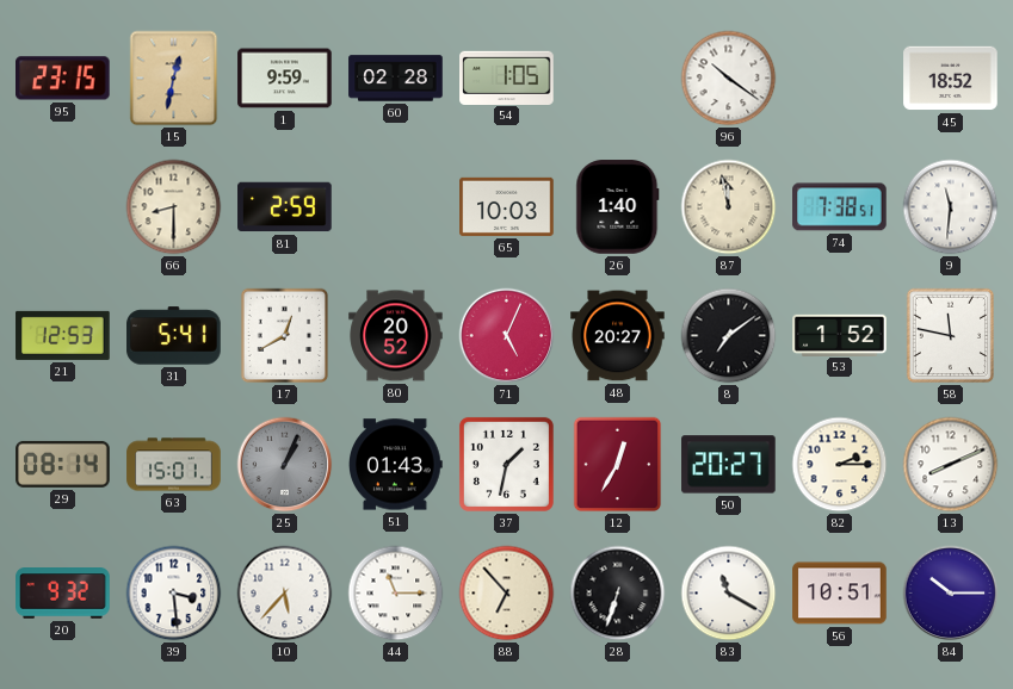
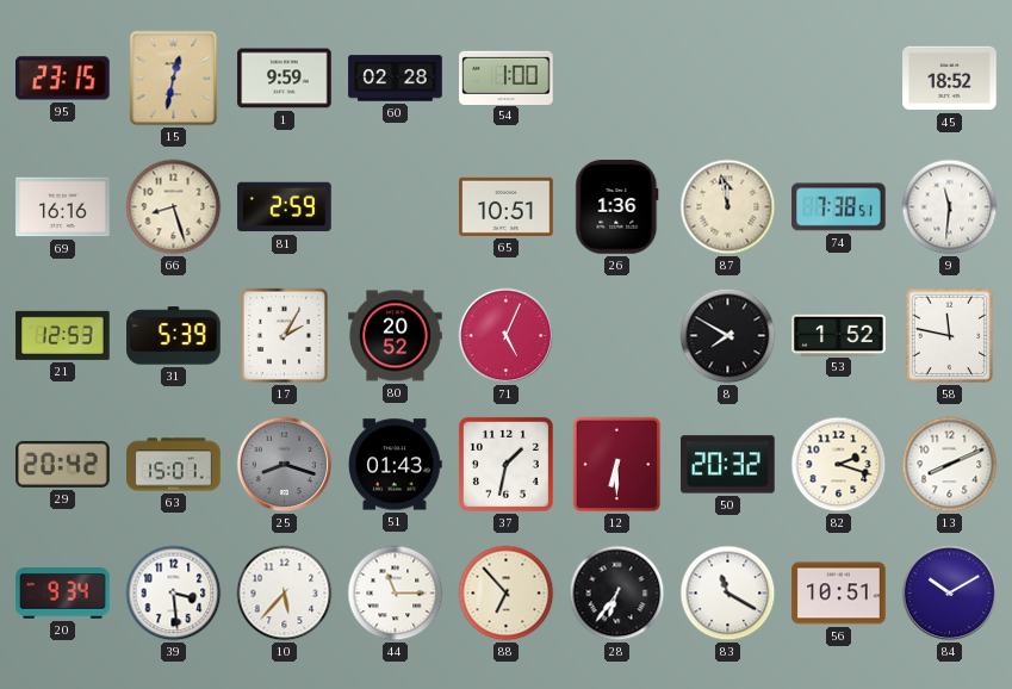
54: 1:05 -> 1:00
96: 10:21 -> none
69: none -> 16:16
66: 8:30 -> 8:27
65: 10:03 -> 10:51
26: 1:40 -> 1:36
31: 5:41 -> 5:39
17: 12:40 -> 2:05
48: 20:27 -> none
8: 7:09 -> 7:50
29: 08:14 -> 20:42
25: 1:04 -> 8:18
12: 12:35 -> 6:30
50: 20:27 -> 20:32
82: 2:15 -> 2:18
20: 9:32 -> 9:34
28: 6:33 -> 6:36
84: 10:15 -> 10:10
